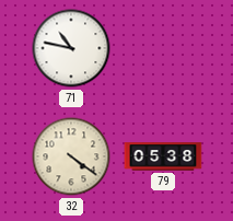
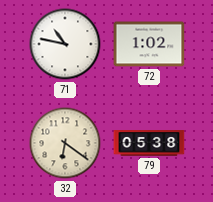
72: none -> 1:02
32: 4:21 -> 6:21
